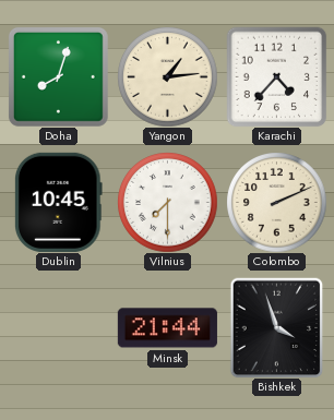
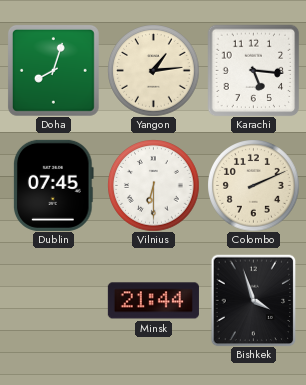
Karachi: 4:37 -> 5:16
Dublin: 10:45 -> 07:45
Vilnius: 7:30 -> 6:30
